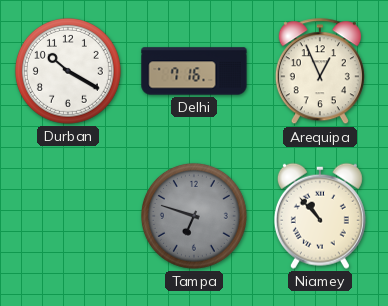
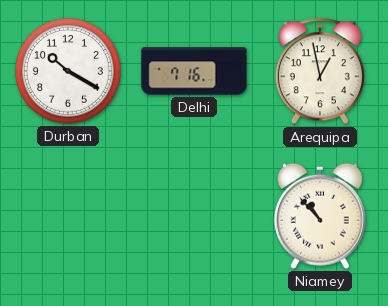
Arequipa: 12:56 -> 12:58
Tampa: 6:48 -> none
